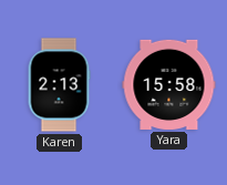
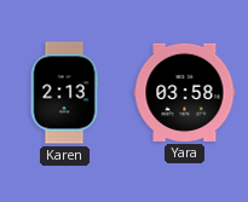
Yara: 15:58 -> 03:58
